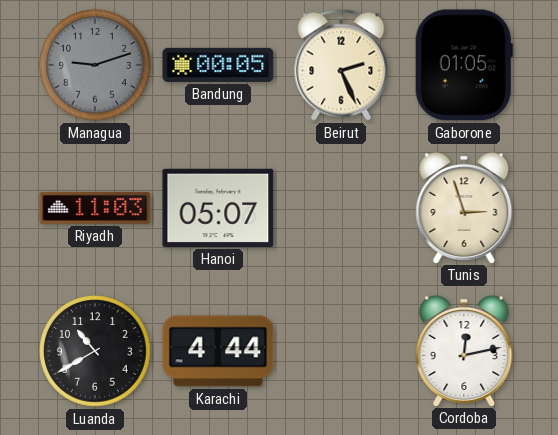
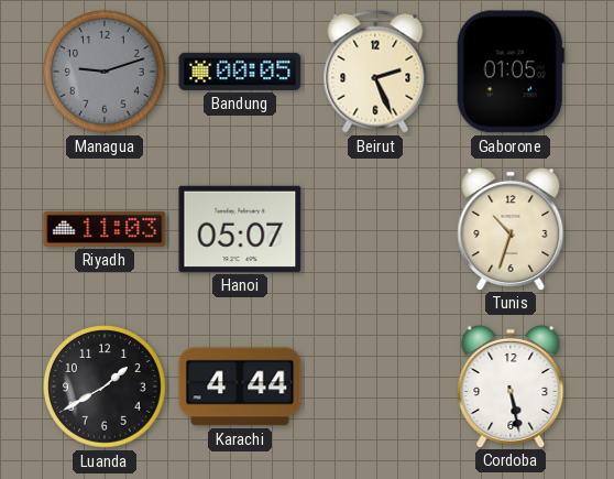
Tunis: 2:57 -> 10:33
Luanda: 10:40 -> 1:40
Cordoba: 12:13 -> 5:28
